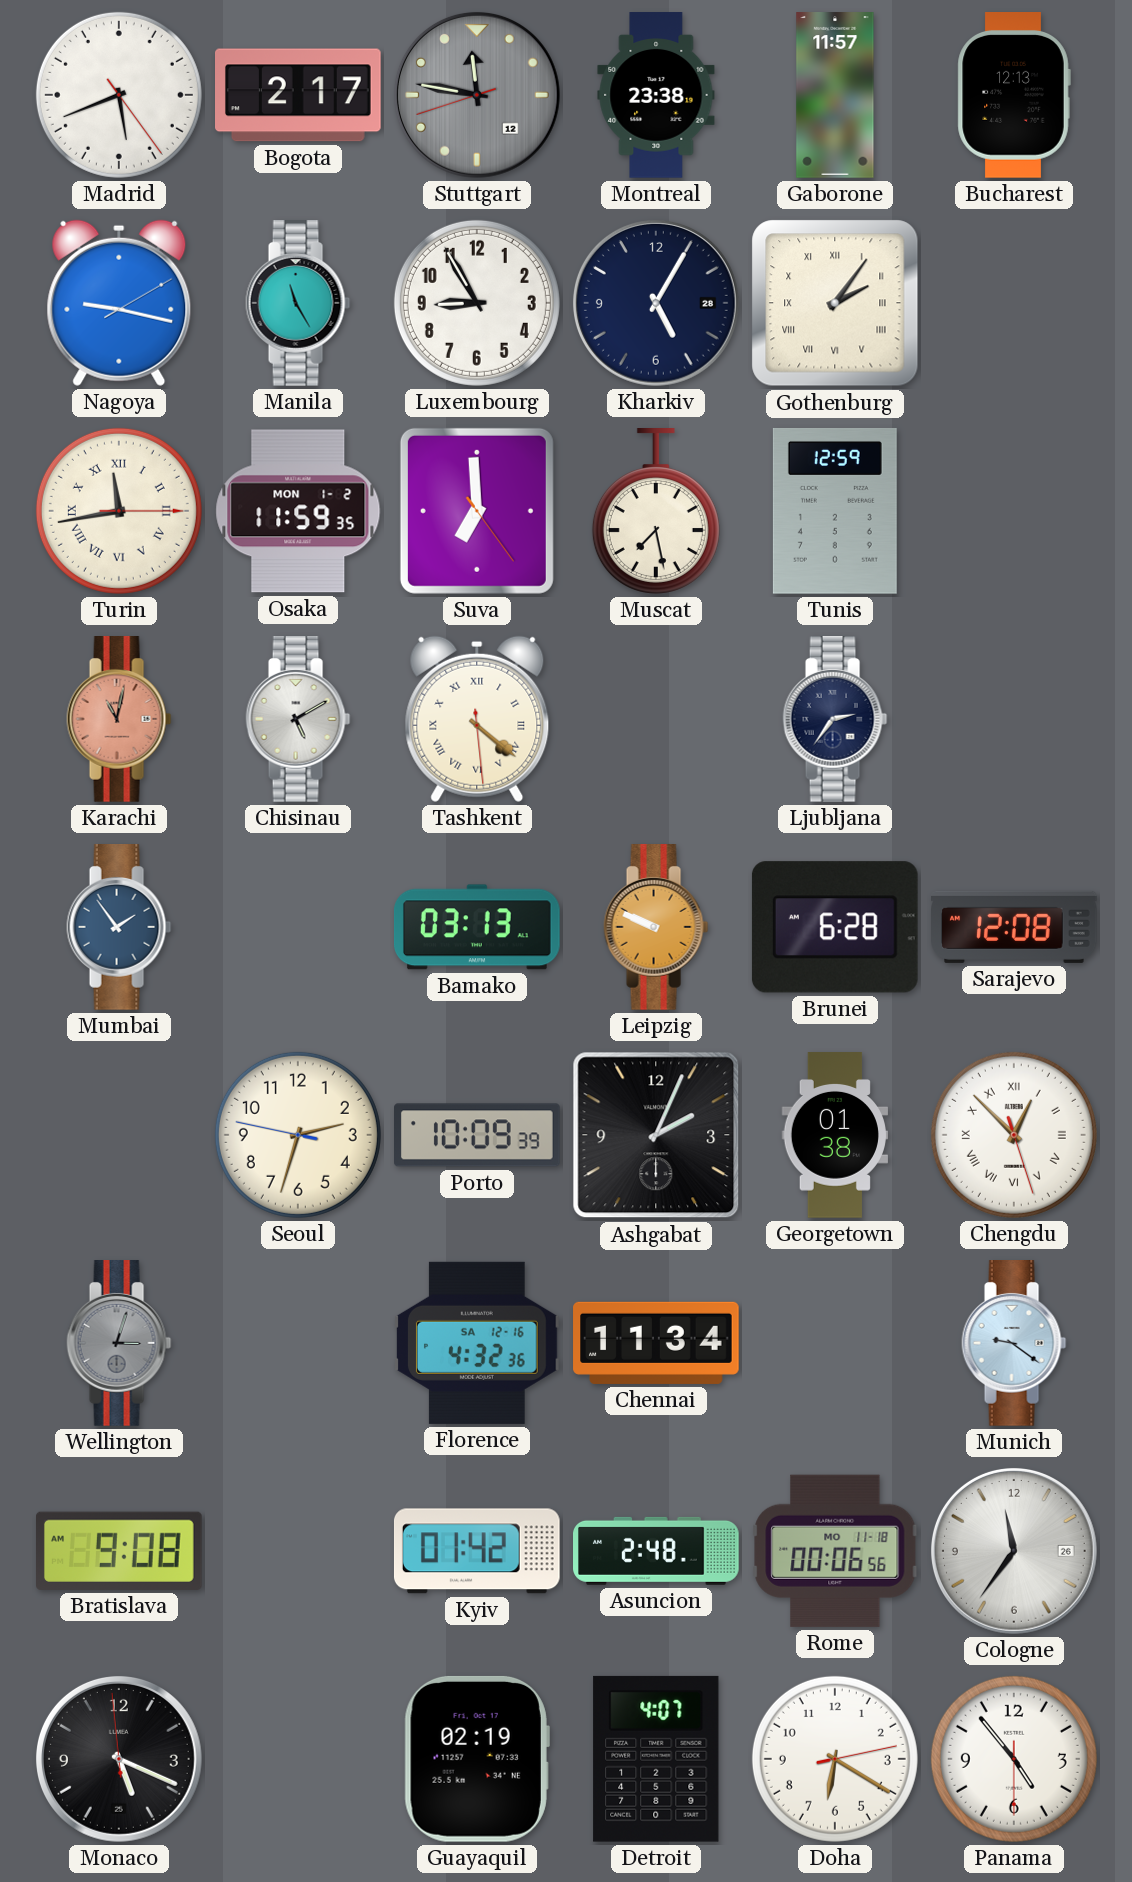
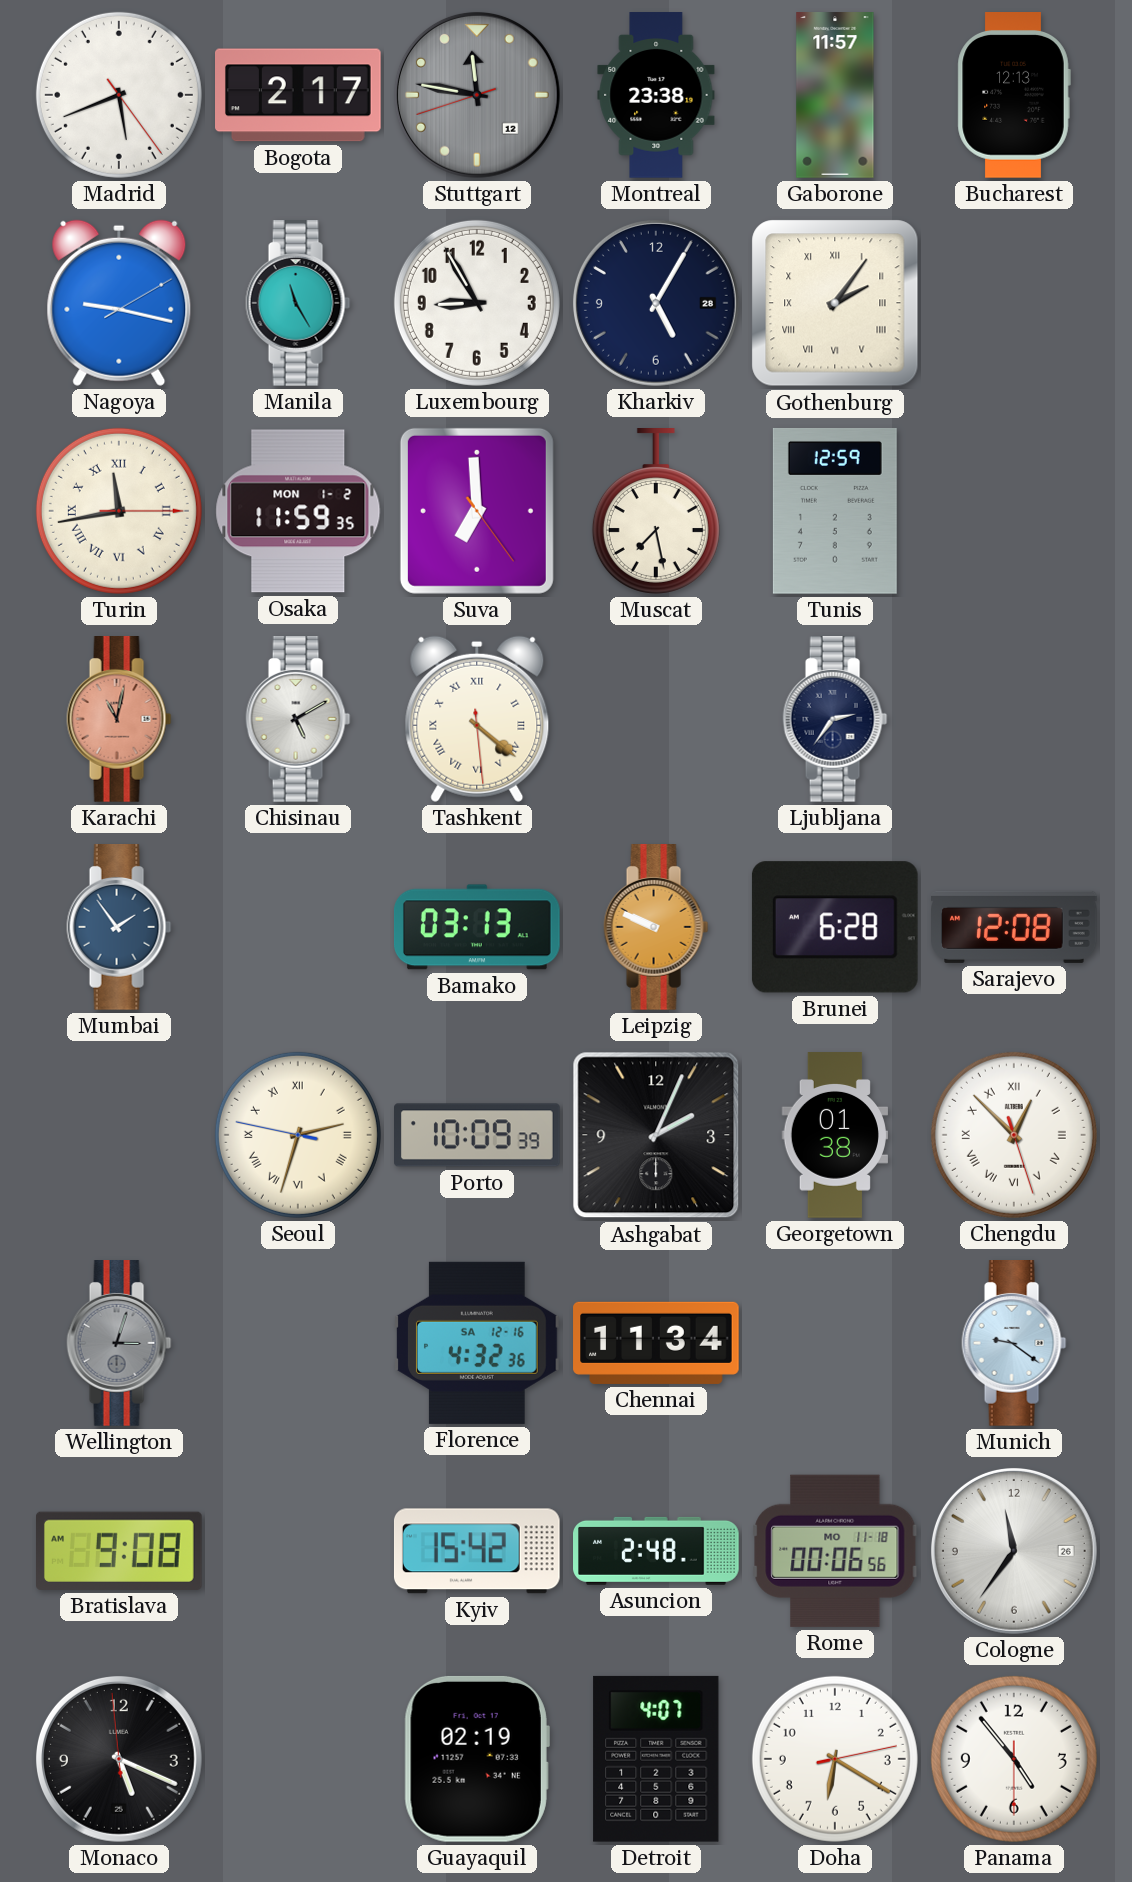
Seoul numerals: Arabic -> Roman
Kyiv: 01:42 -> 15:42
